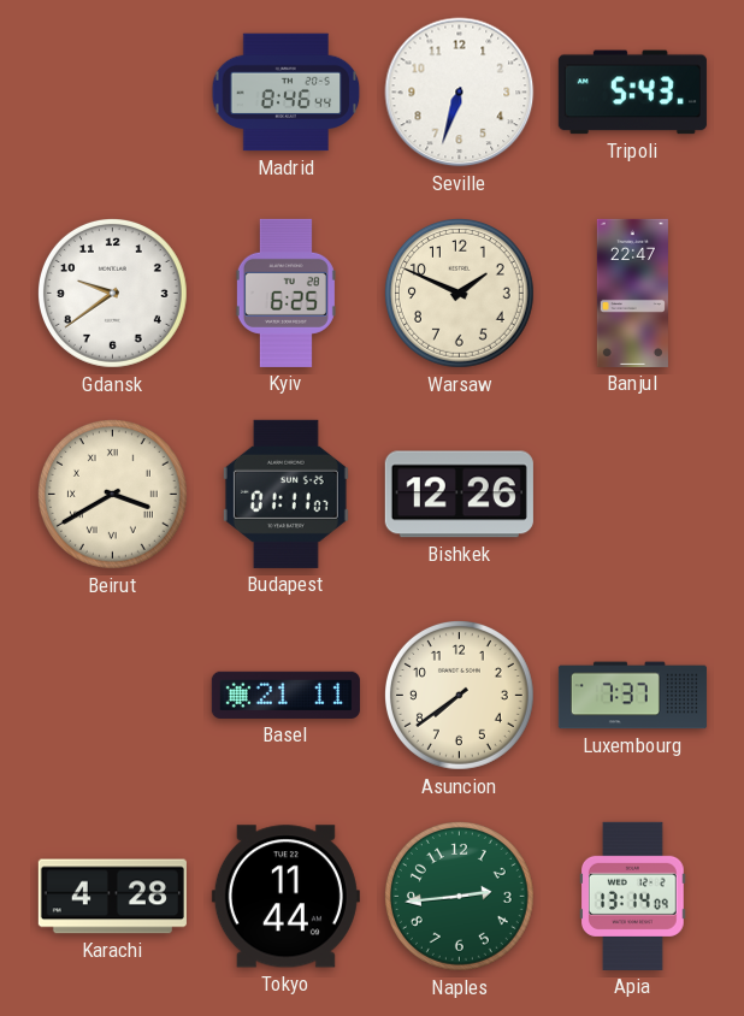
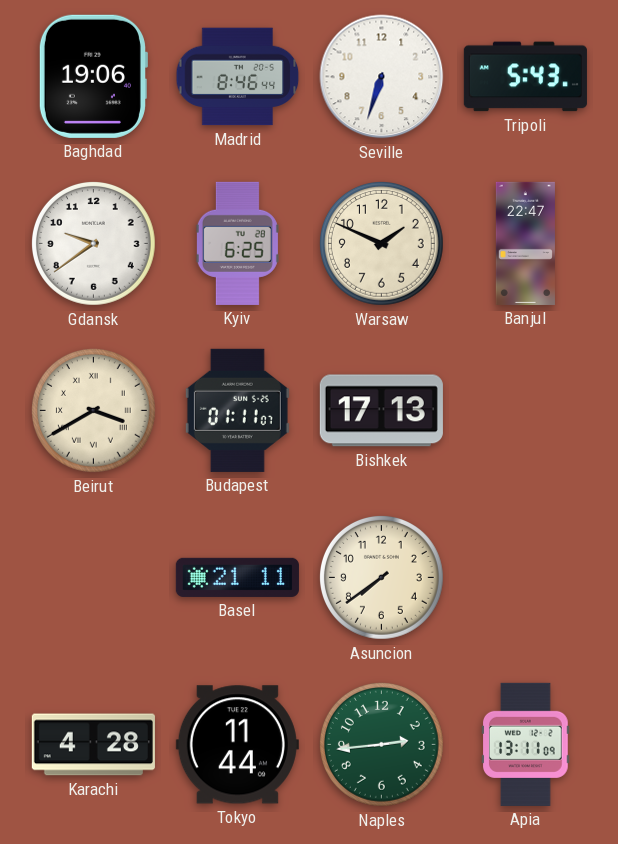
Baghdad: none -> 19:06
Bishkek: 12:26 -> 17:13
Luxembourg: 7:37 -> none
Apia: 13:14 -> 13:11
